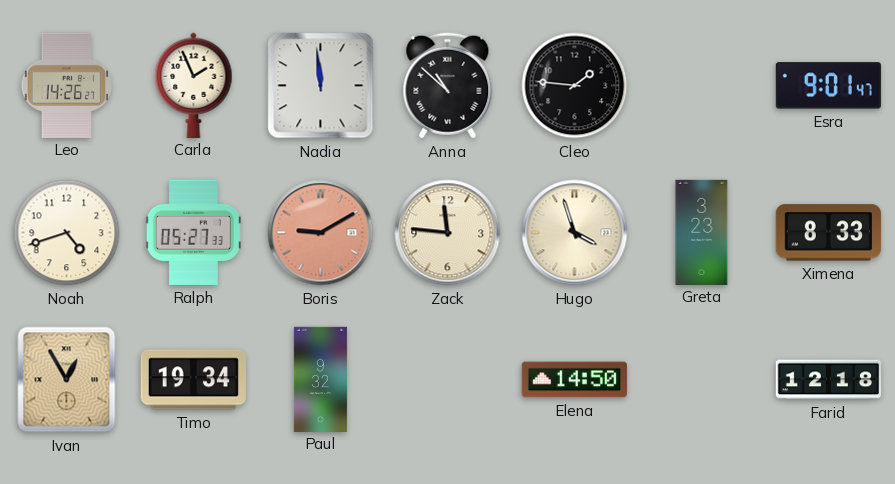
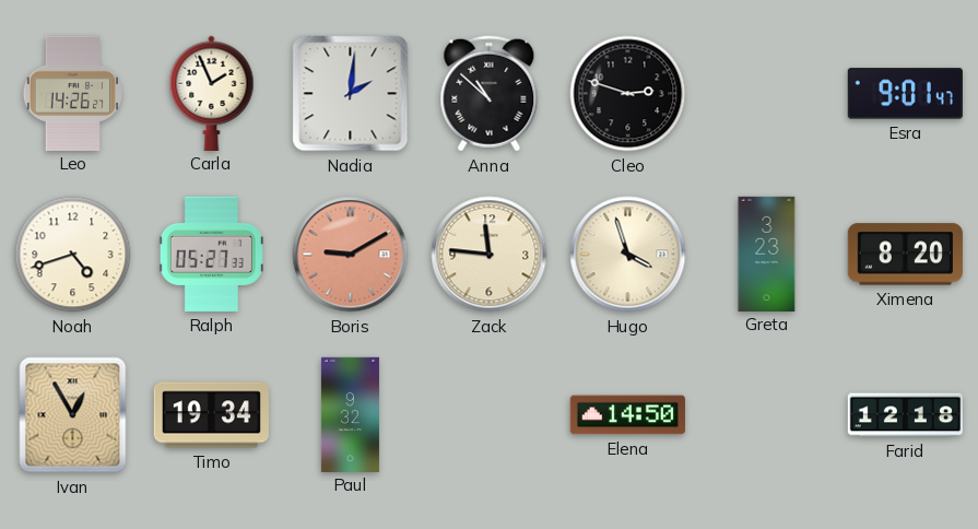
Nadia: 11:59 -> 2:01
Cleo: 1:46 -> 2:48
Ximena: 8:33 -> 8:20
